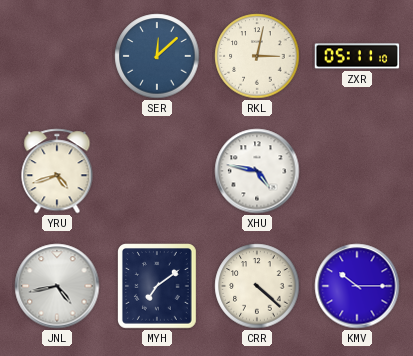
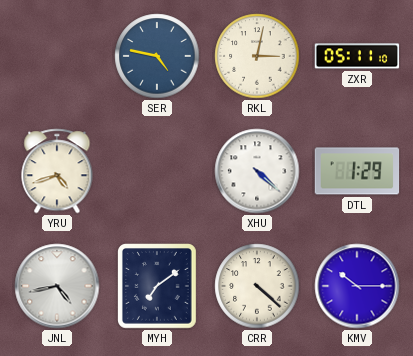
SER: 12:08 -> 4:47
XHU: 4:47 -> 4:22
DTL: none -> 1:29
